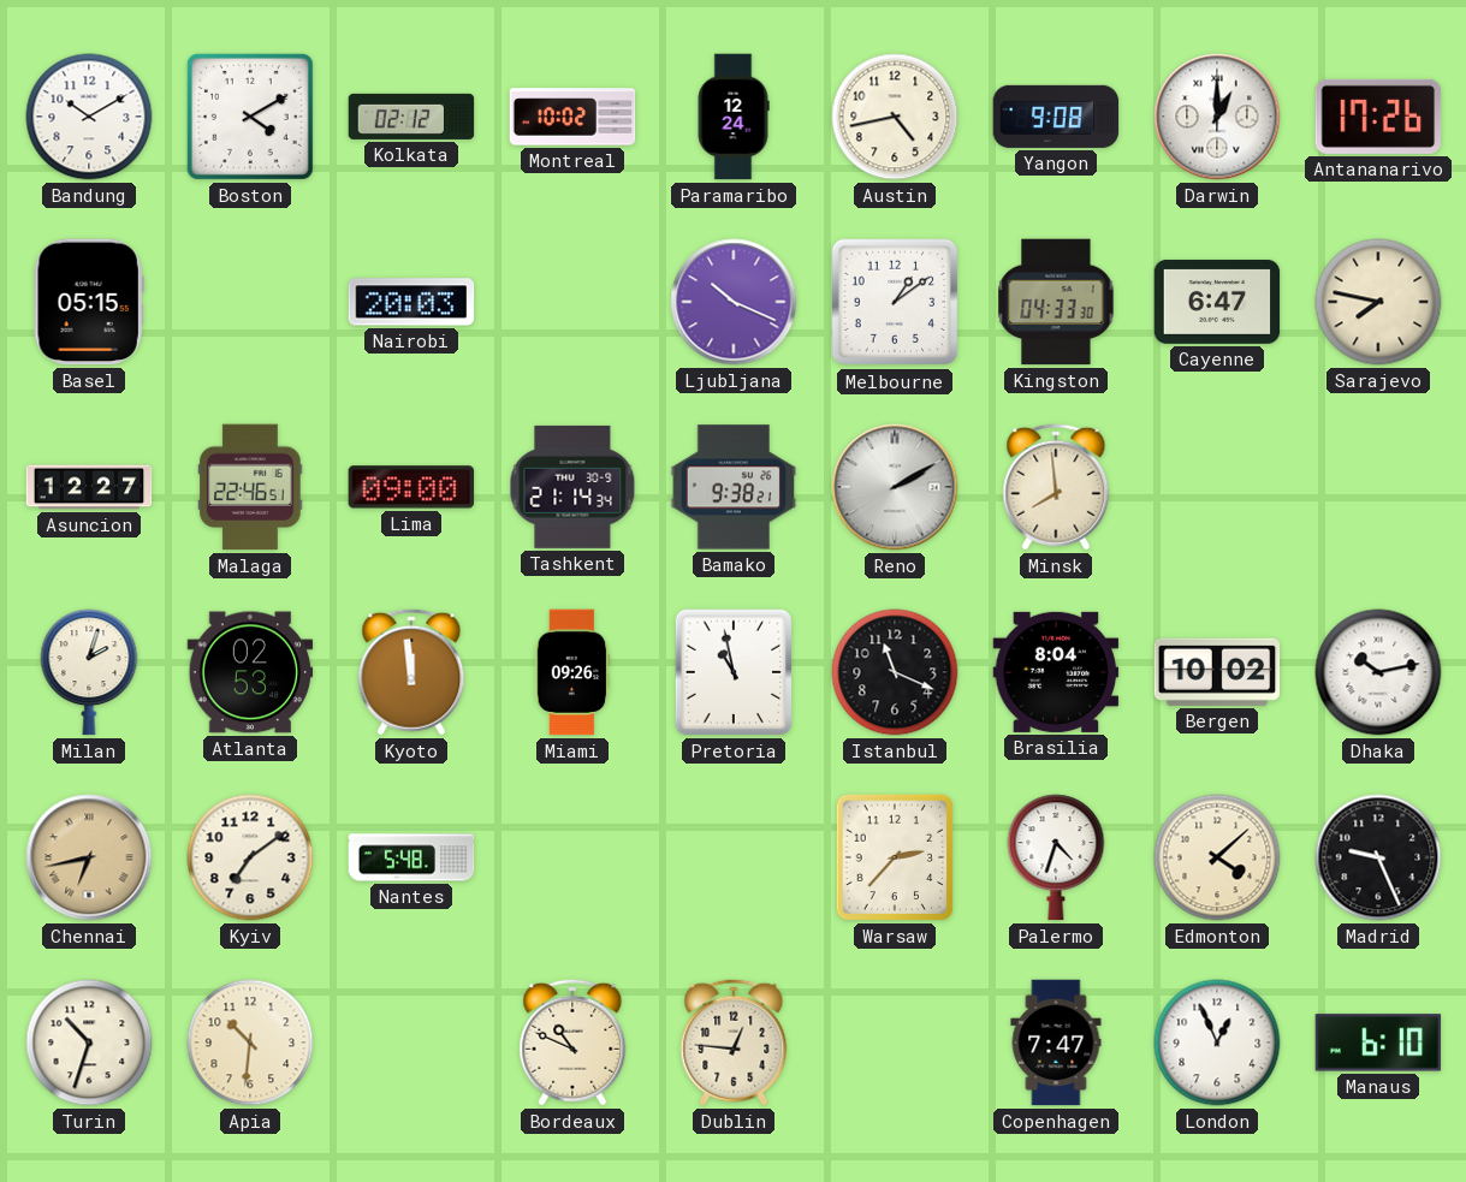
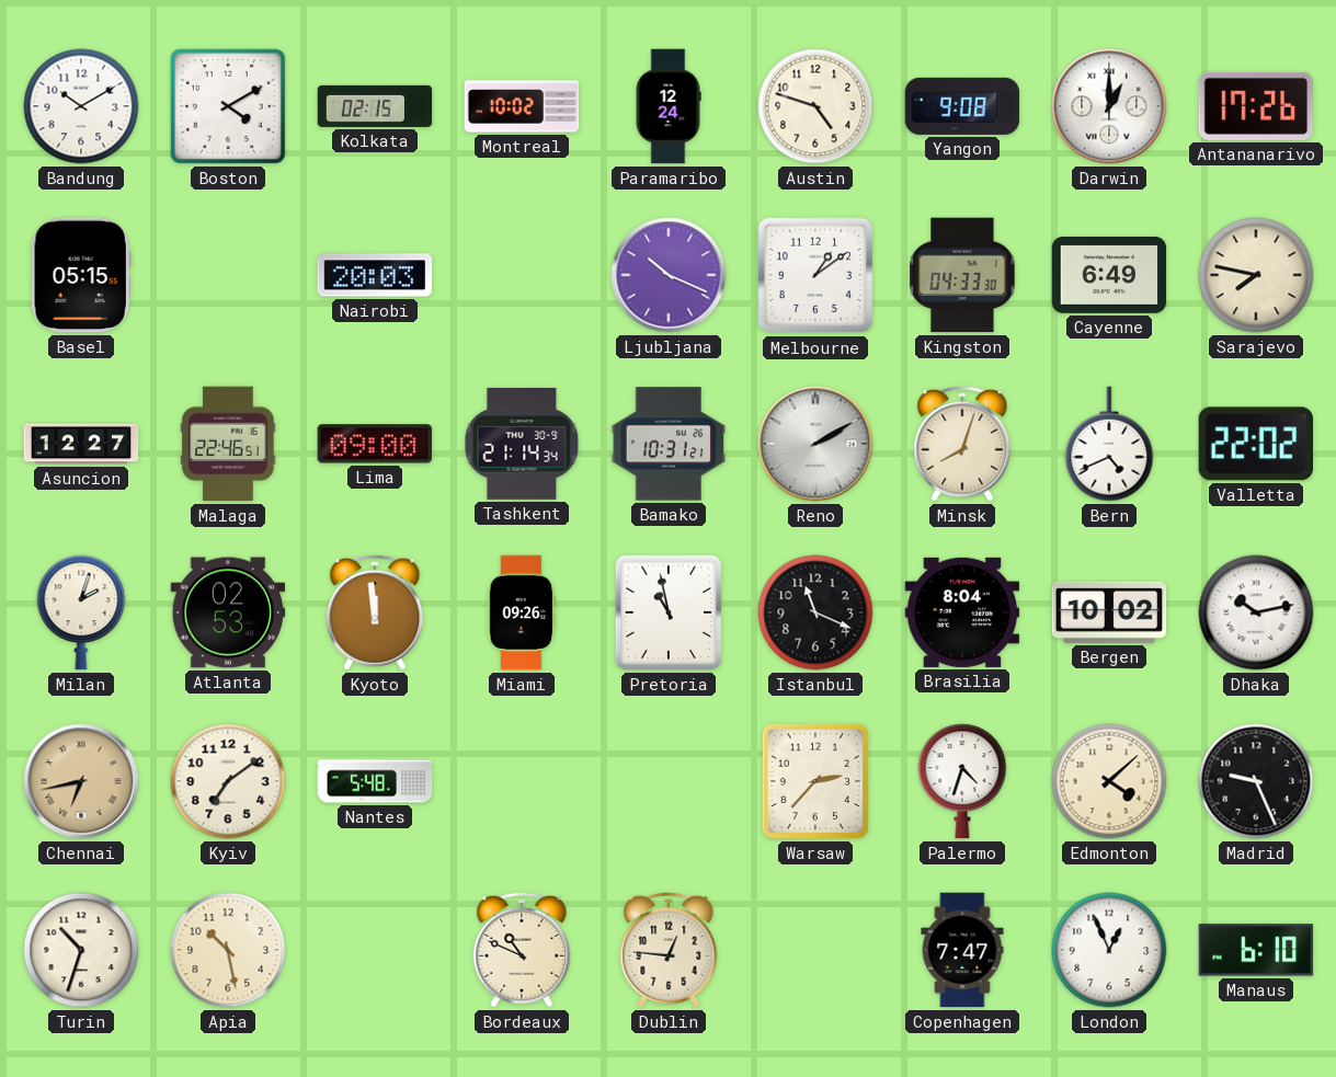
Kolkata: 02:12 -> 02:15
Austin: 4:43 -> 4:48
Cayenne: 6:47 -> 6:49
Bamako: 9:38 -> 10:31
Minsk: 7:59 -> 8:03
Bern: none -> 4:41
Valletta: none -> 22:02
Apia: 10:31 -> 10:28
